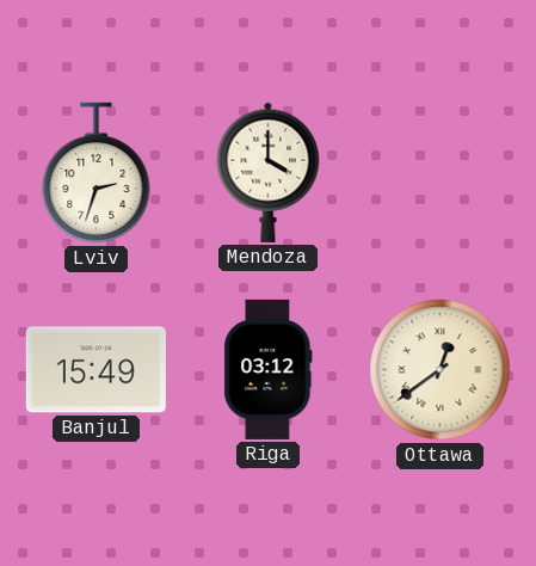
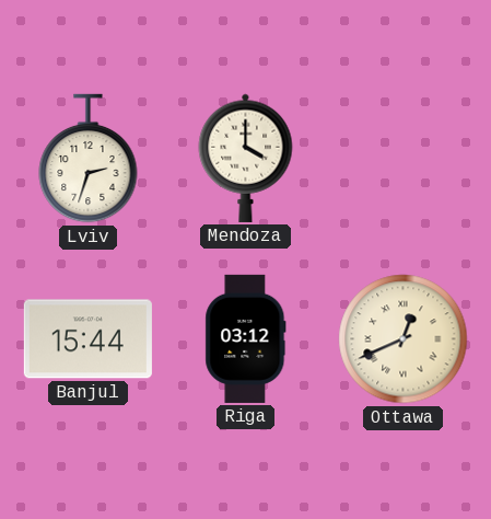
Banjul: 15:49 -> 15:44
Ottawa: 12:39 -> 12:41
